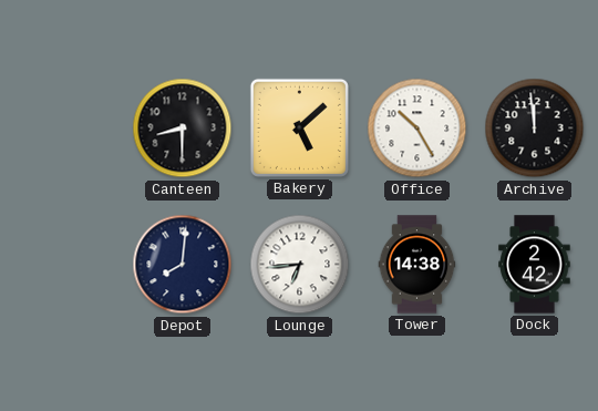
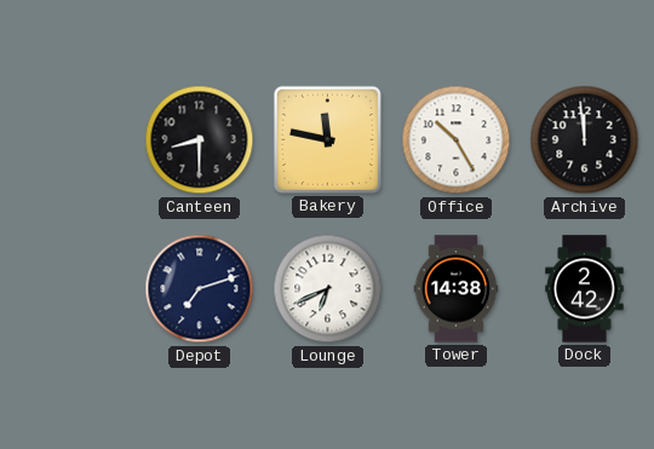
Bakery: 5:08 -> 11:47
Depot: 8:01 -> 7:12
Lounge: 6:44 -> 6:41
